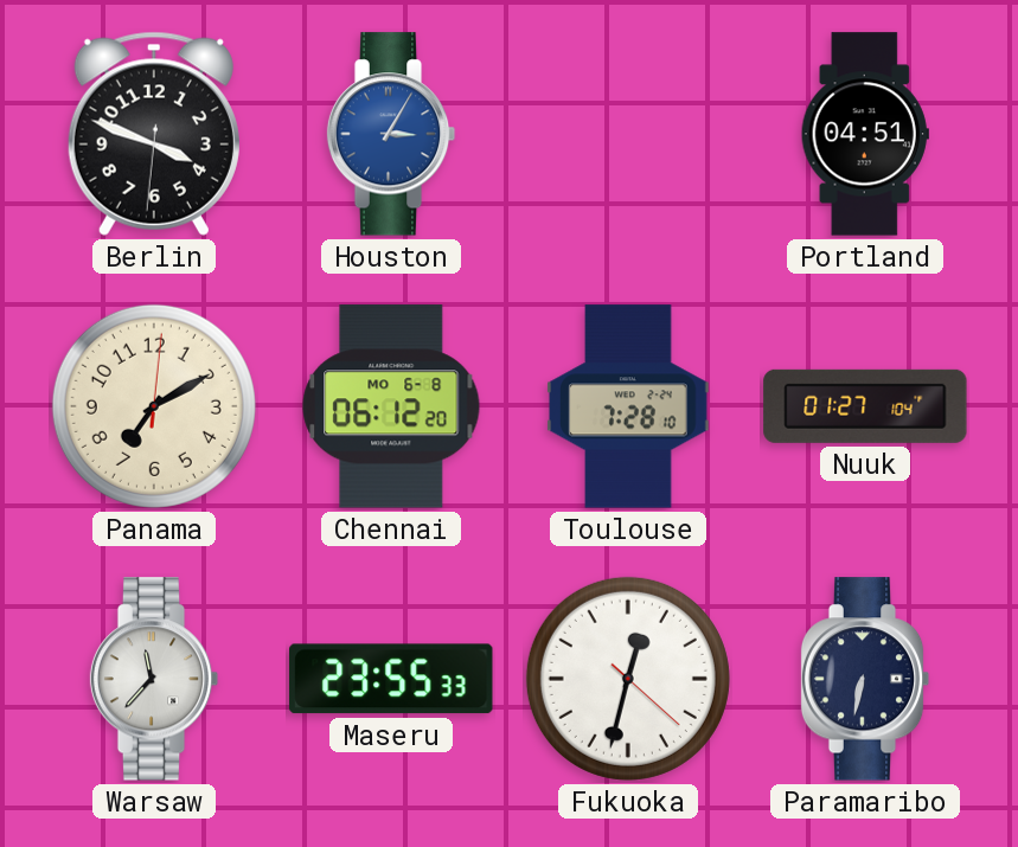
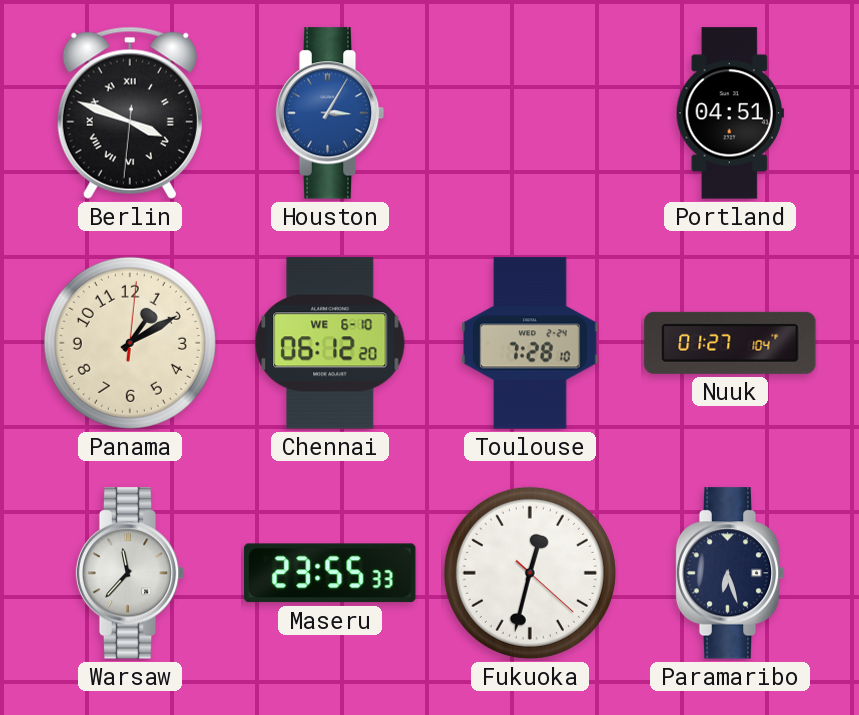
Berlin numerals: Arabic -> Roman
Panama: 7:10 -> 1:10
Chennai date: MO 6-8 -> WE 6-10
Paramaribo: 6:32 -> 6:27
